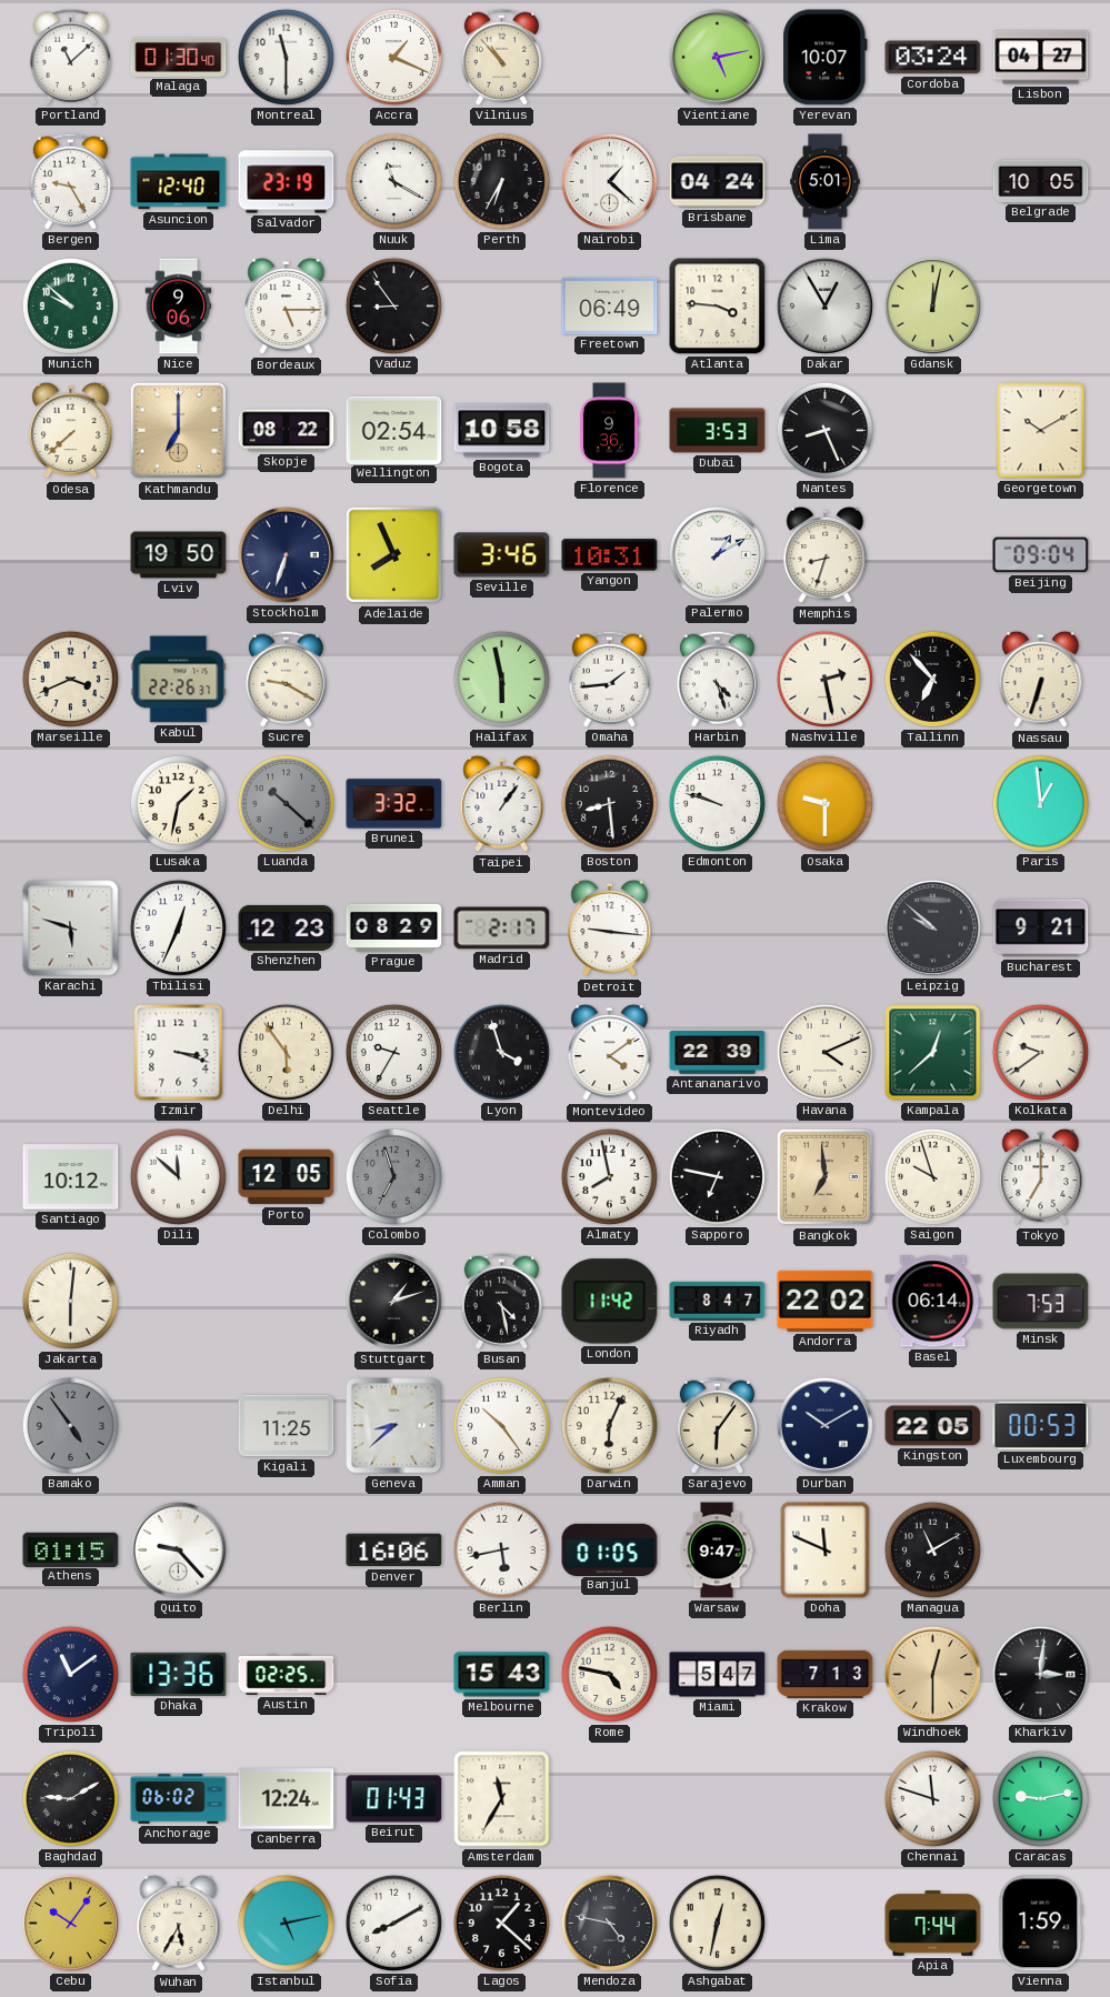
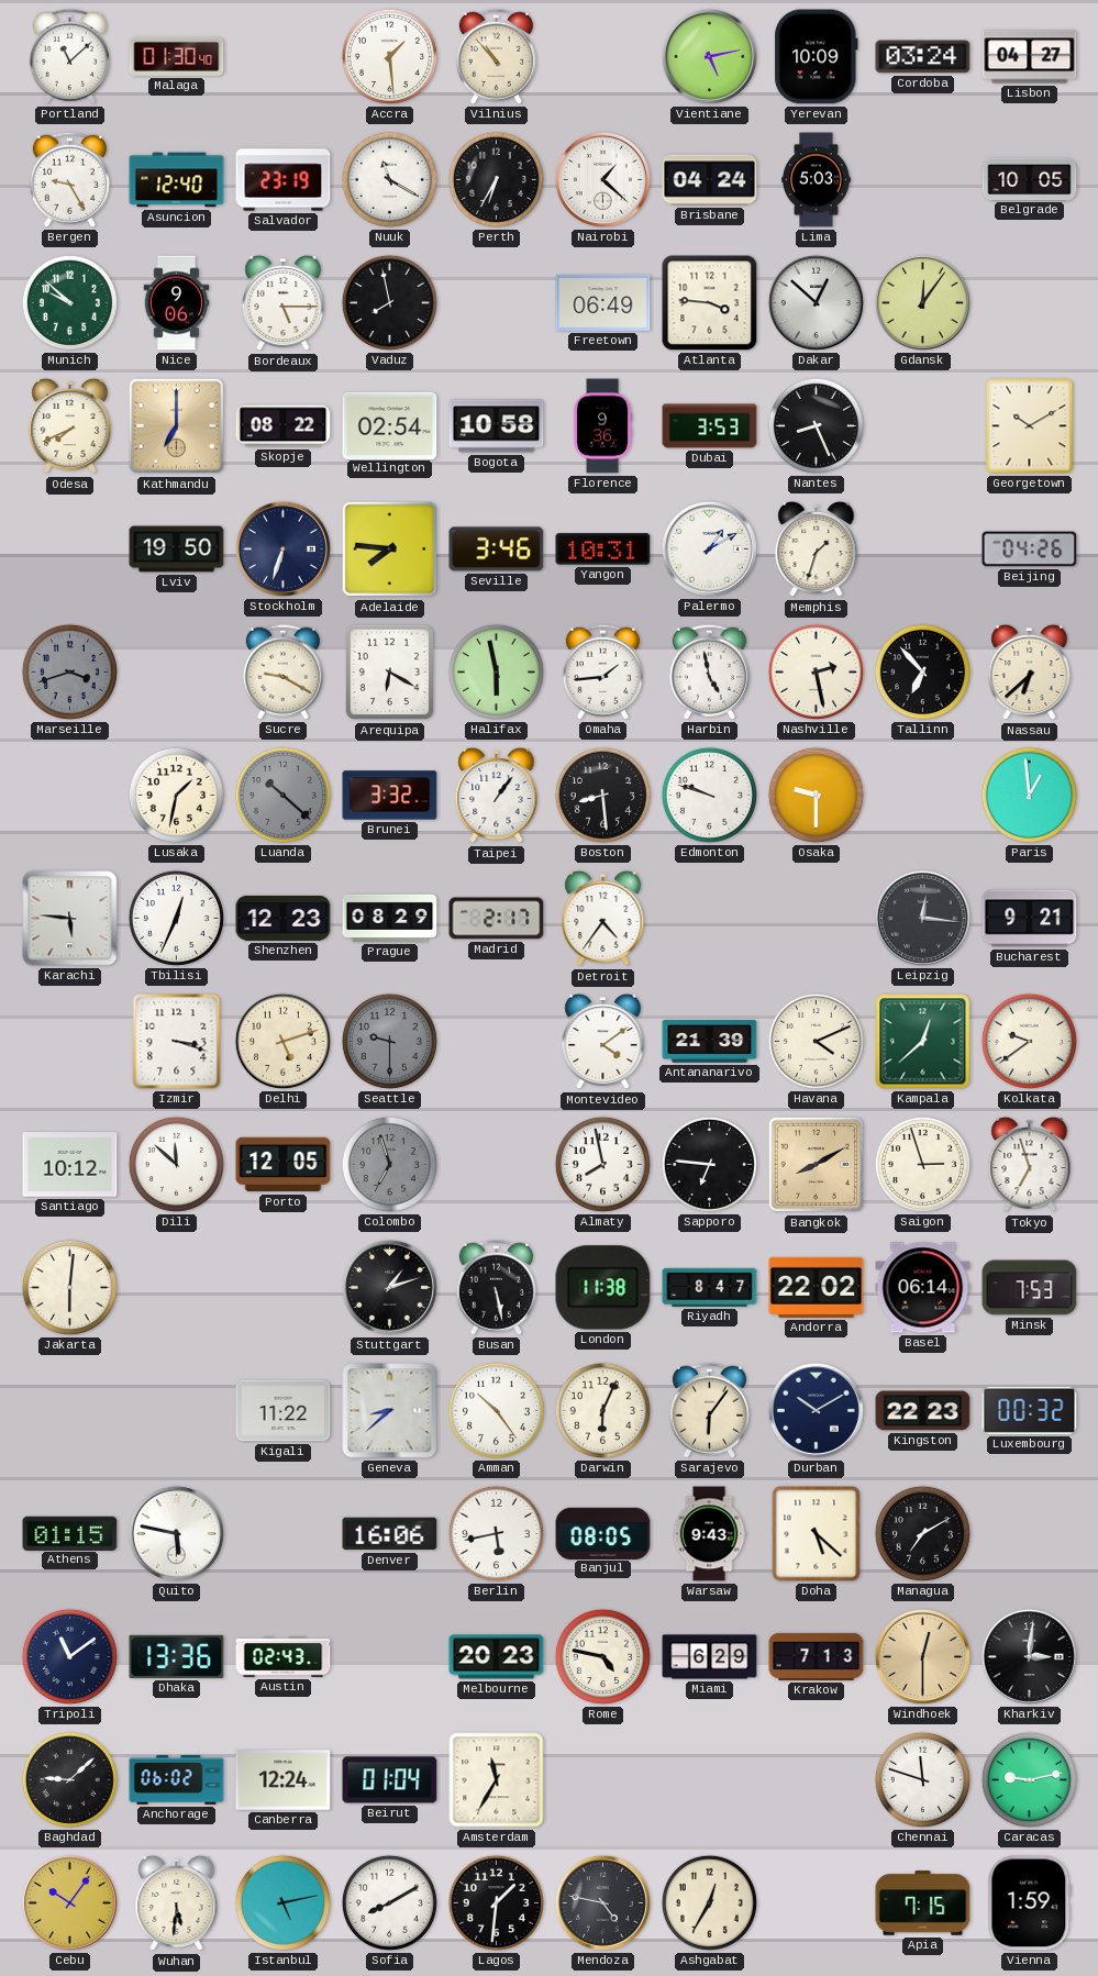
Montreal: 11:30 -> none
Accra: 1:19 -> 1:29
Yerevan: 10:07 -> 10:09
Lima: 5:01 -> 5:03
Vaduz: 8:54 -> 7:58
Dakar: 12:55 -> 12:52
Gdansk: 12:02 -> 12:06
Odesa: 7:38 -> 7:41
Adelaide: 7:56 -> 7:46
Memphis: 8:33 -> 1:33
Beijing: 09:04 -> 04:26
Marseille: 3:41 -> 3:42
Marseille dial: cream -> grey
Kabul: 22:26 -> none
Arequipa: none -> 6:20
Harbin: 4:27 -> 4:58
Nassau: 6:33 -> 6:38
Karachi: 5:48 -> 5:46
Detroit: 9:16 -> 4:36
Leipzig: 9:52 -> 12:16
Delhi: 5:54 -> 5:12
Seattle: 9:35 -> 9:30
Seattle dial: white -> grey
Lyon: 3:57 -> none
Antananarivo: 22:39 -> 21:39
Sapporo: 6:47 -> 6:46
Bangkok: 6:59 -> 8:10
Saigon: 9:57 -> 2:57
Tokyo: 7:00 -> 6:57
Busan: 4:28 -> 5:28
London: 11:42 -> 11:38
Bamako: 4:54 -> none
Kigali: 11:25 -> 11:22
Kingston: 22:05 -> 22:23
Luxembourg: 00:53 -> 00:32
Quito: 9:23 -> 5:47
Banjul: 01:05 -> 08:05
Warsaw: 9:47 -> 9:43
Doha: 11:49 -> 5:22
Managua: 11:10 -> 7:10
Austin: 02:25 -> 02:43
Melbourne: 15:43 -> 20:23
Miami: 5:47 -> 6:29
Baghdad: 9:10 -> 9:08
Beirut: 01:43 -> 01:04
Wuhan: 5:35 -> 5:31
Lagos: 1:22 -> 1:31
Ashgabat: 12:32 -> 12:35
Apia: 7:44 -> 7:15
